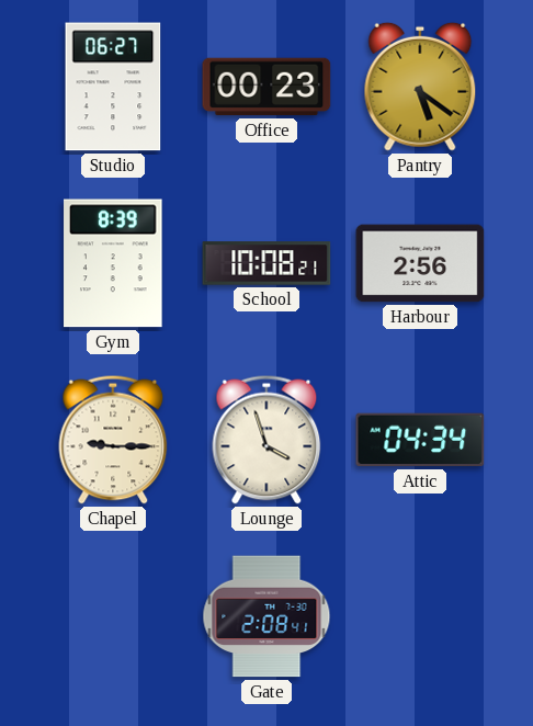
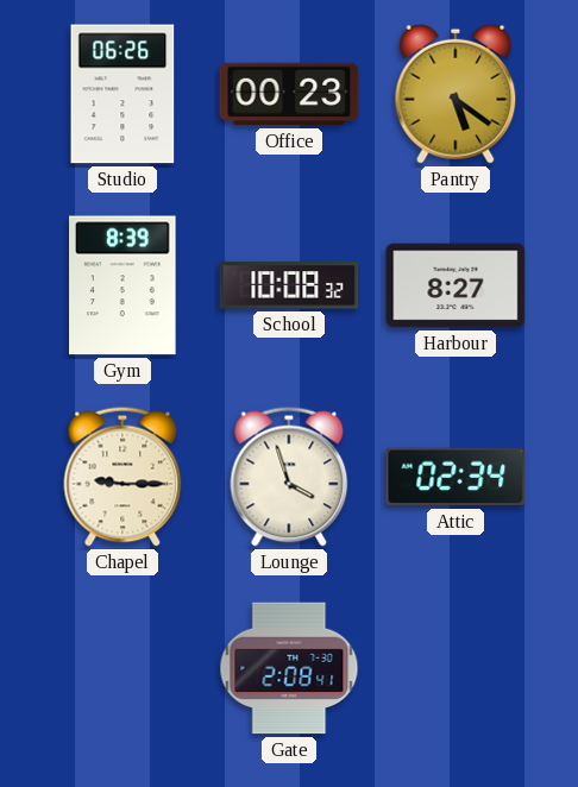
Studio: 06:27 -> 06:26
School: 10:08:21 -> 10:08:32
Harbour: 2:56 -> 8:27
Attic: 04:34 -> 02:34
